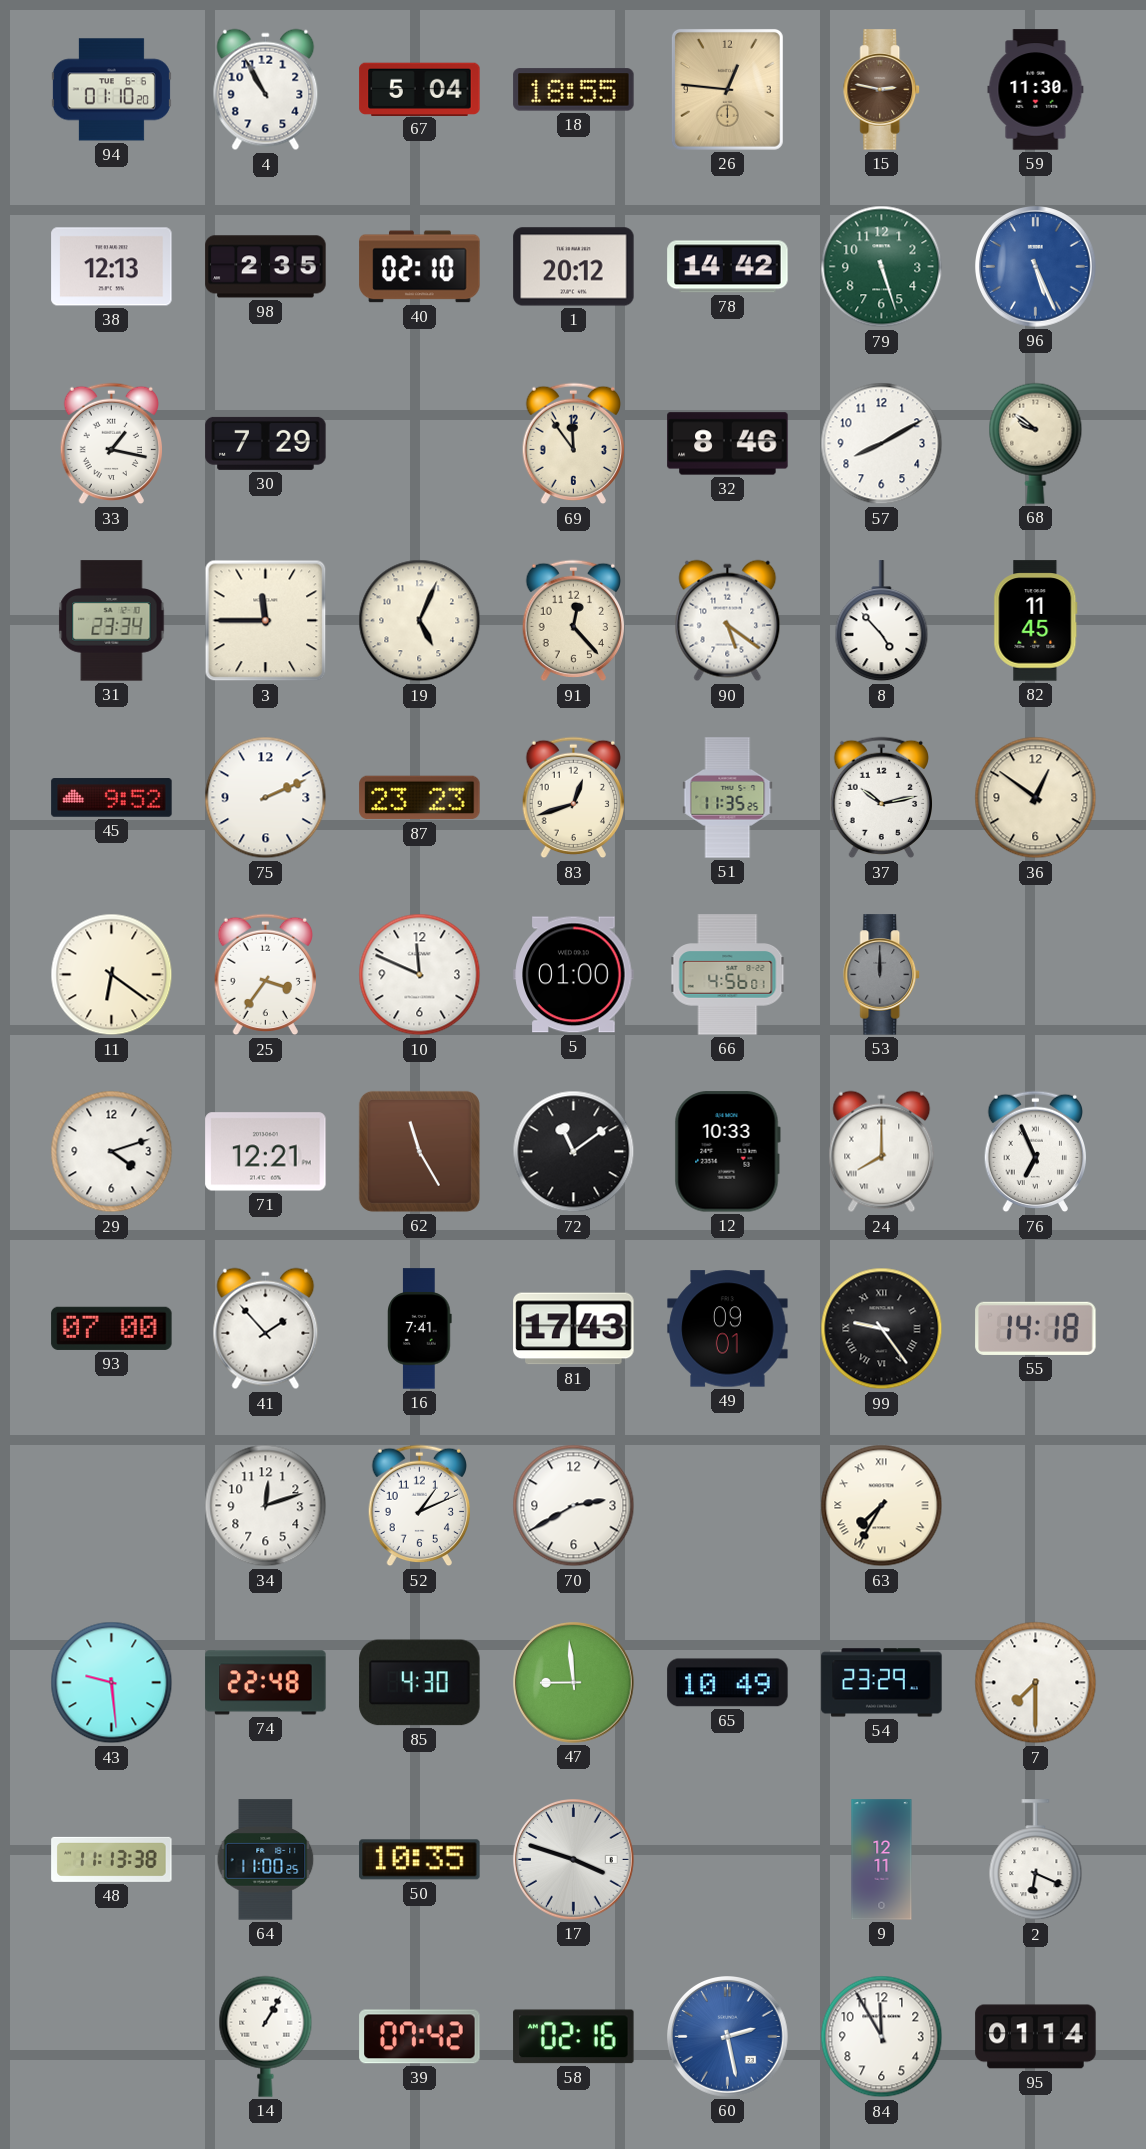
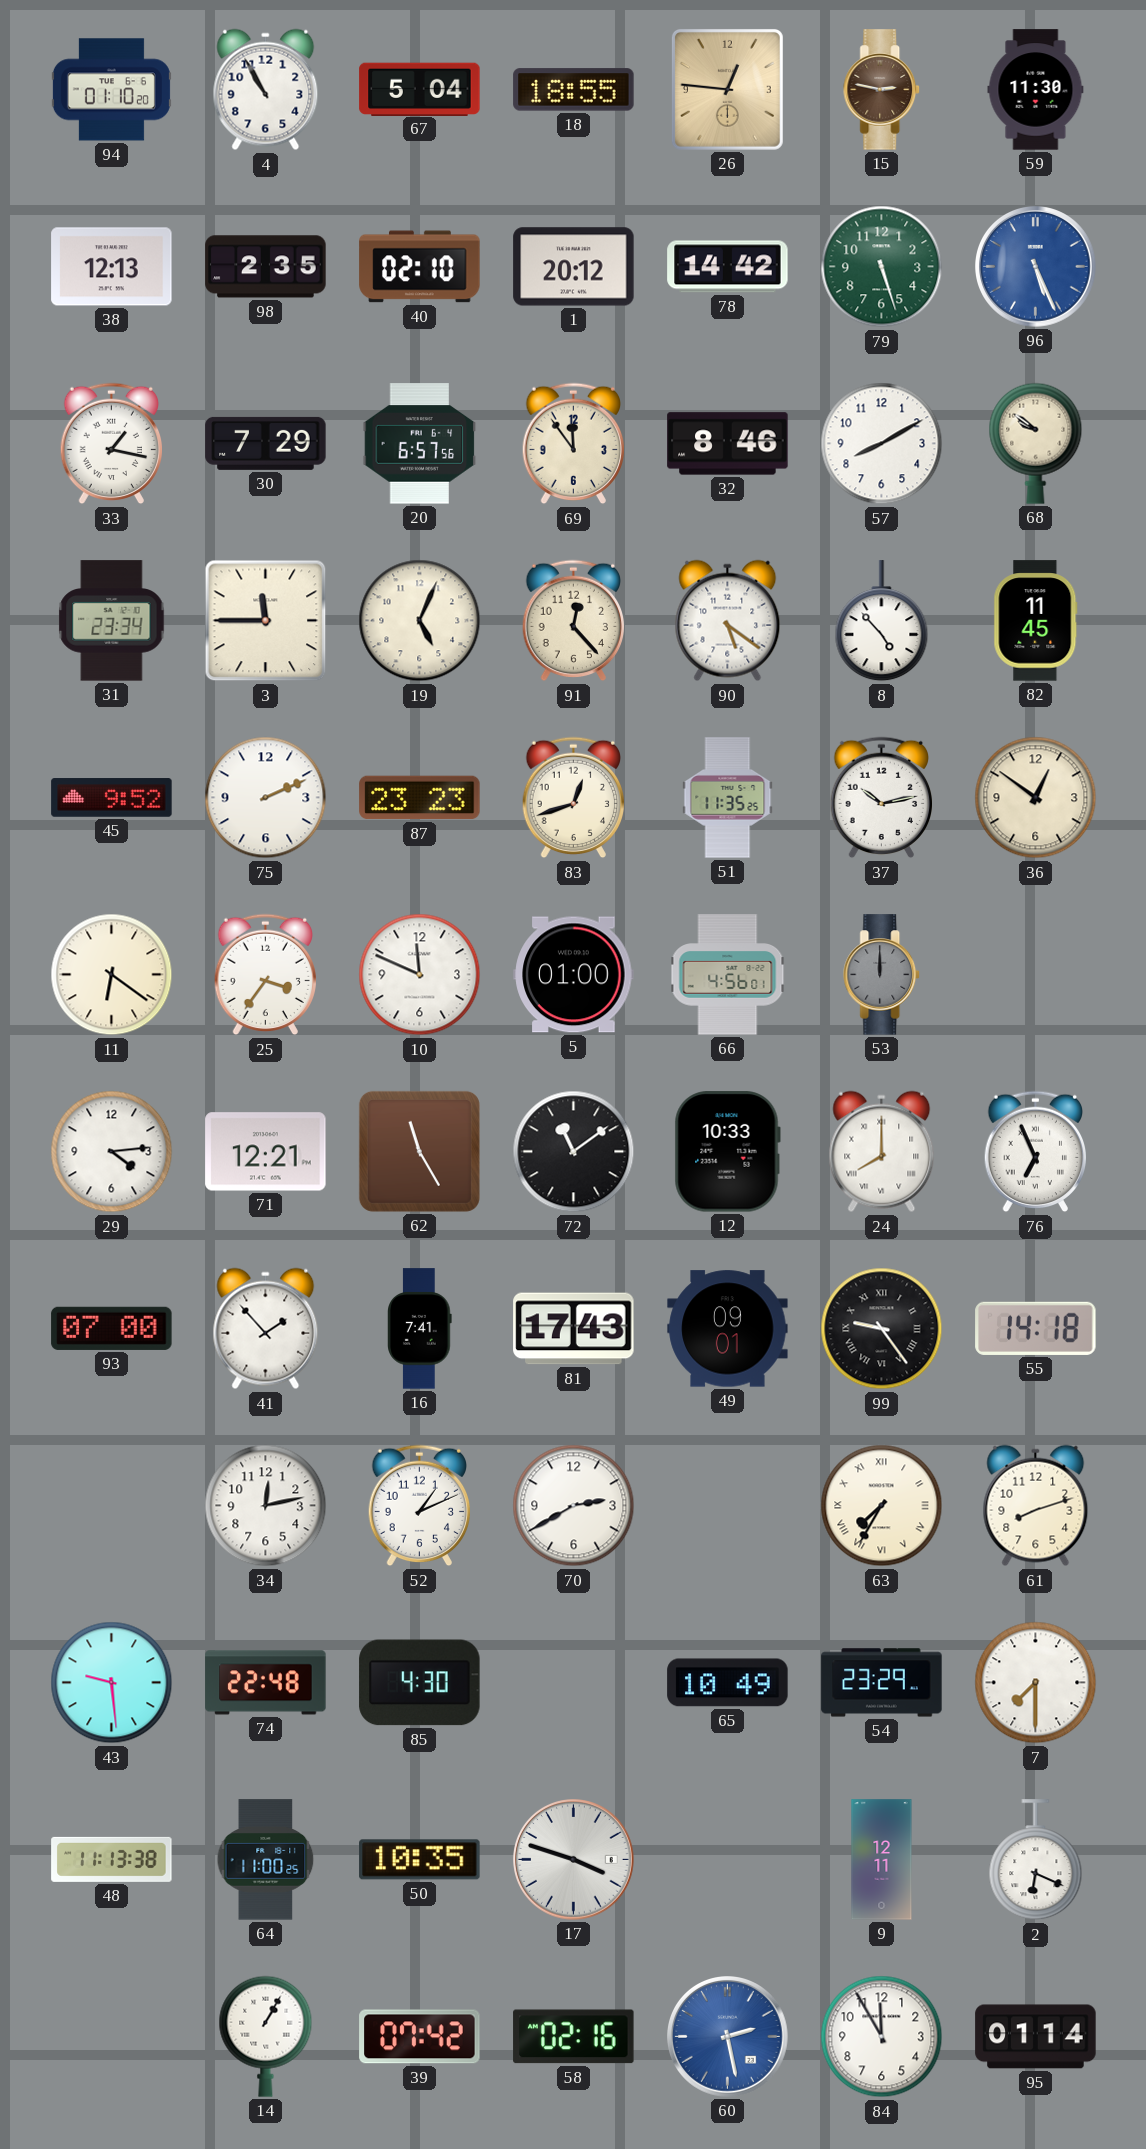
20: none -> 6:57
29: 4:12 -> 4:14
34: 12:12 -> 12:13
61: none -> 8:12
47: 8:59 -> none
